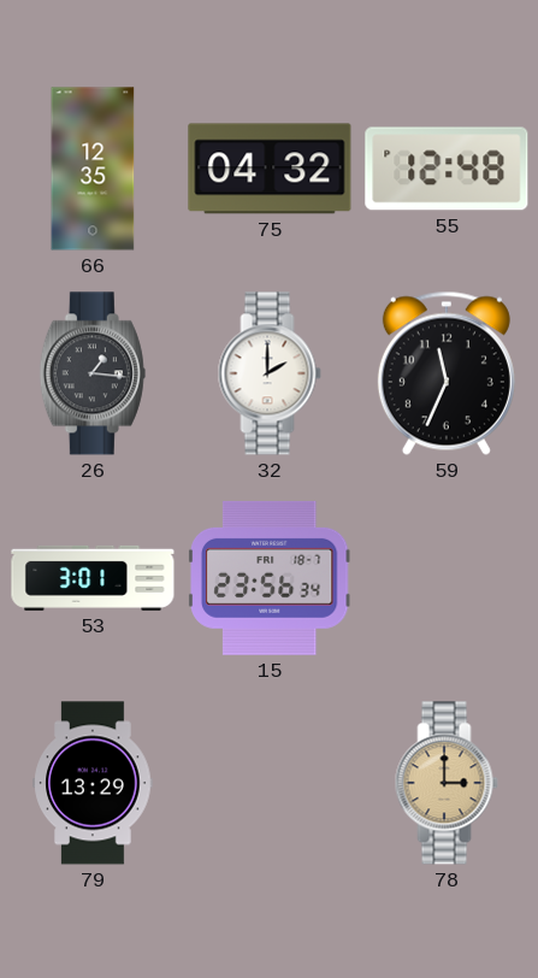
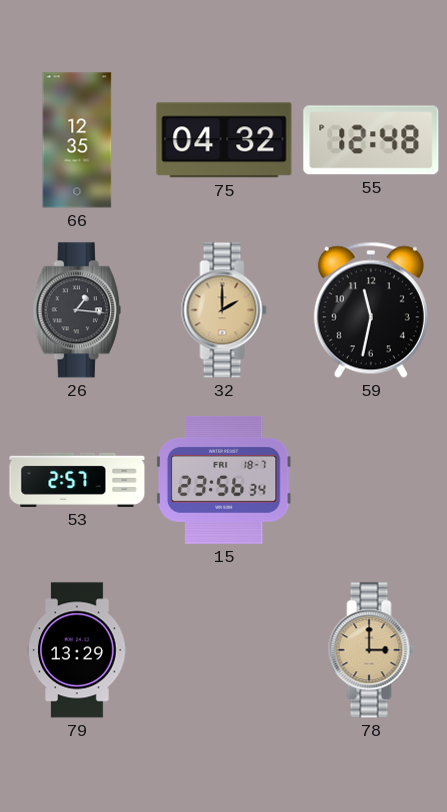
32 dial: white -> champagne
59: 11:34 -> 11:32
53: 3:01 -> 2:57
